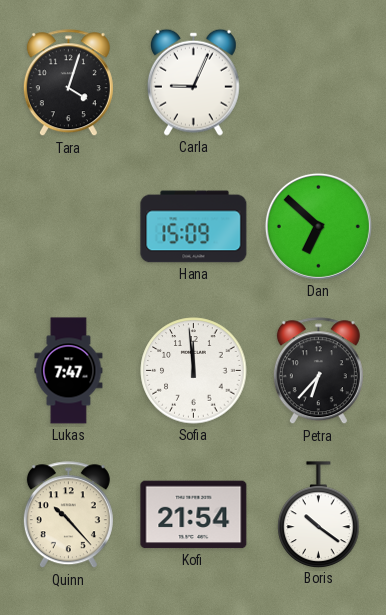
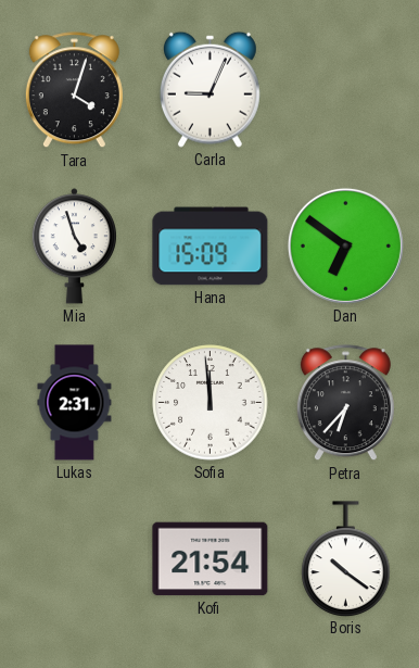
Mia: none -> 4:57
Dan: 6:52 -> 6:51
Lukas: 7:47 -> 2:31
Quinn: 10:23 -> none
